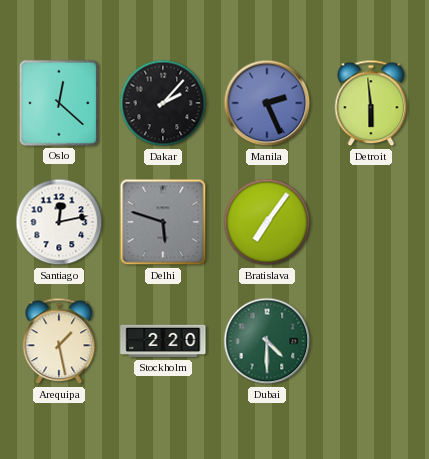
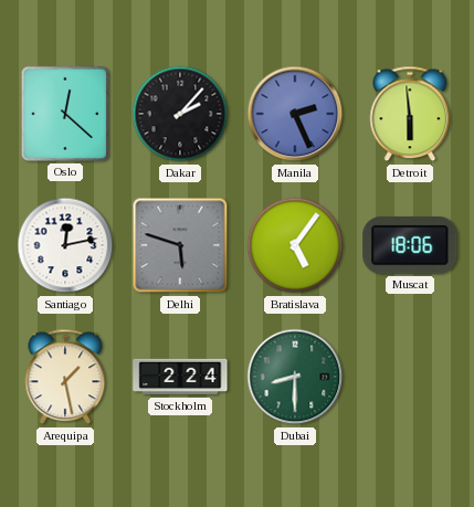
Bratislava: 7:06 -> 5:06
Muscat: none -> 18:06
Stockholm: 2:20 -> 2:24
Dubai: 4:30 -> 8:30
